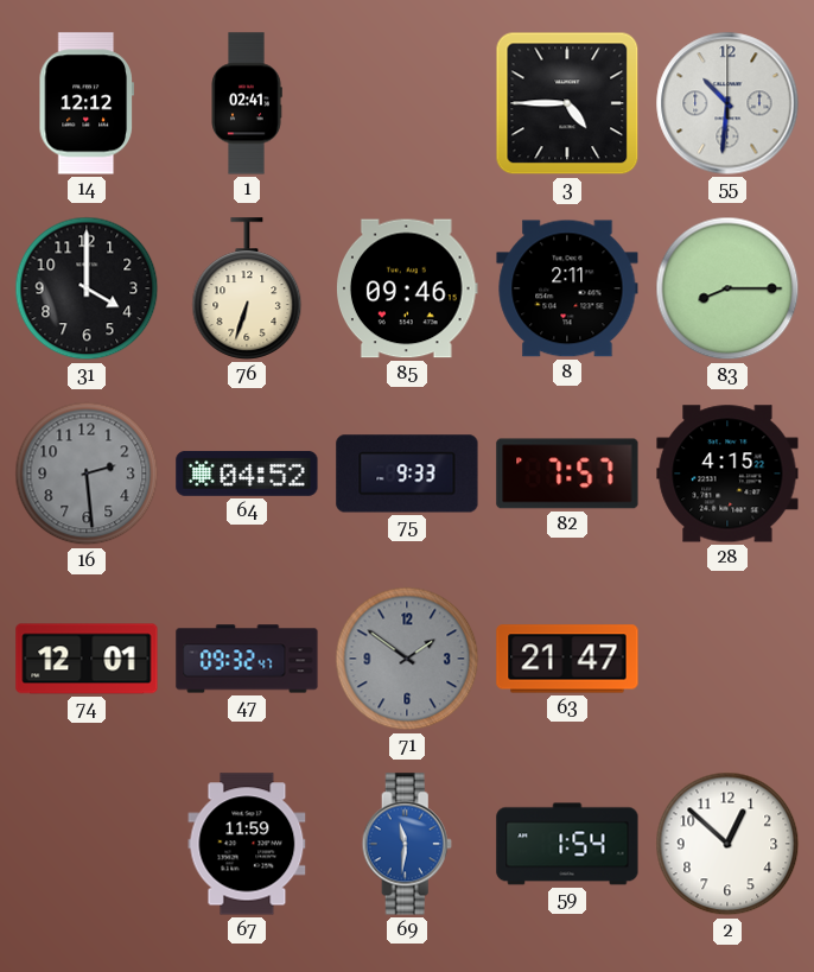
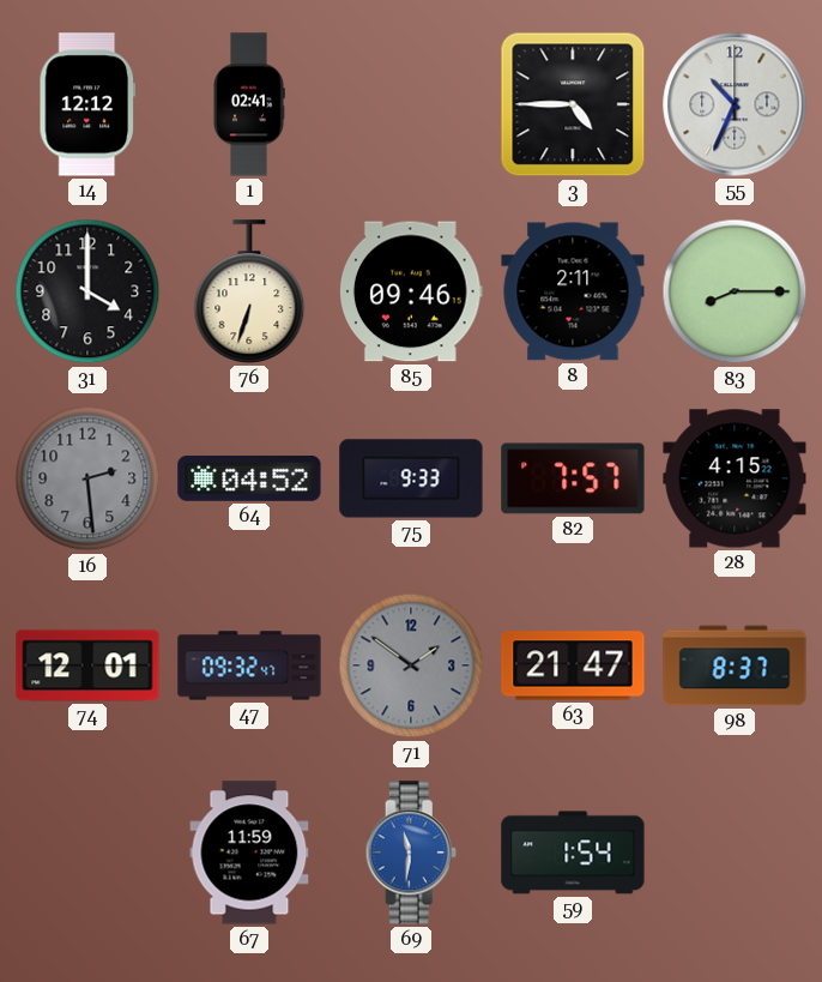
55: 10:31 -> 10:34
98: none -> 8:37
2: 12:52 -> none
